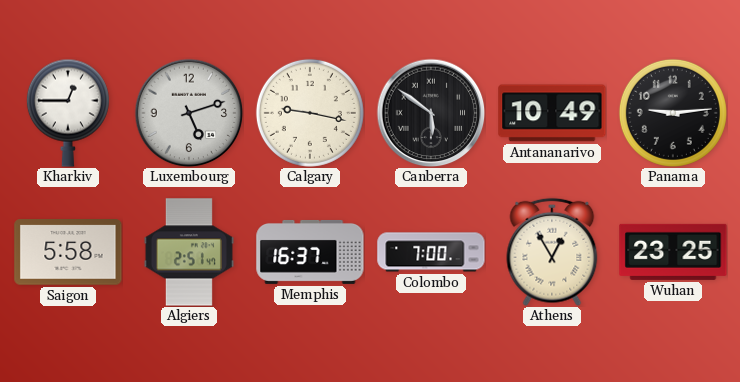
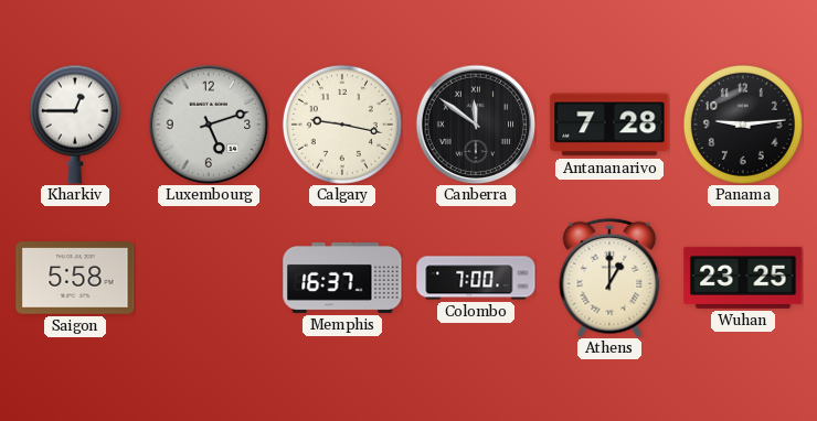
Canberra: 5:51 -> 11:51
Antananarivo: 10:49 -> 7:28
Algiers: 2:51 -> none
Athens: 12:55 -> 1:00
